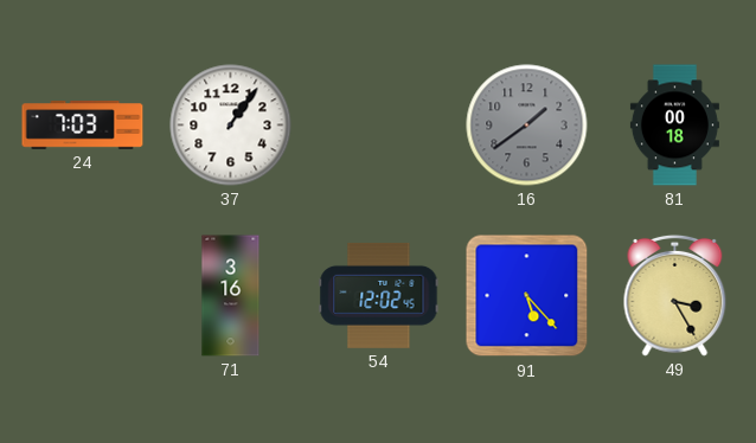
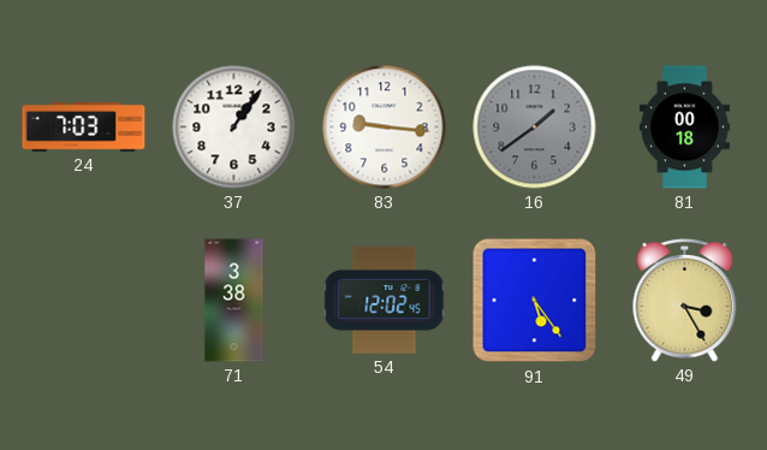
83: none -> 9:16
71: 3:16 -> 3:38
91: 5:23 -> 5:24
